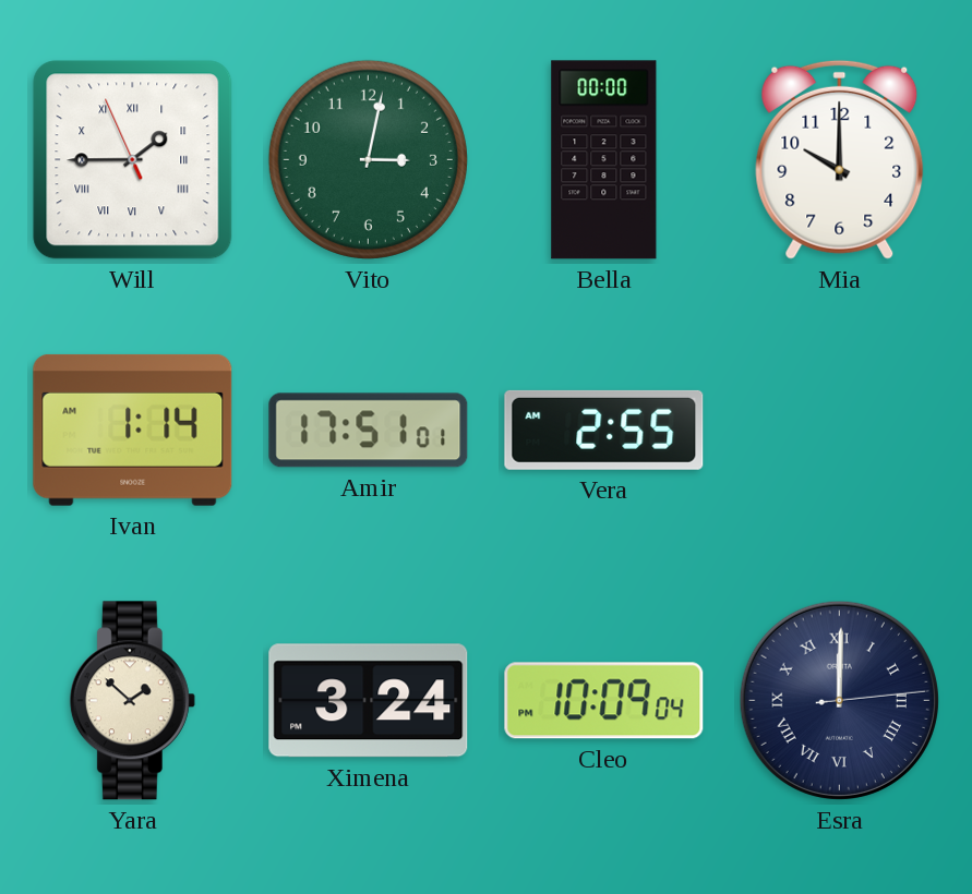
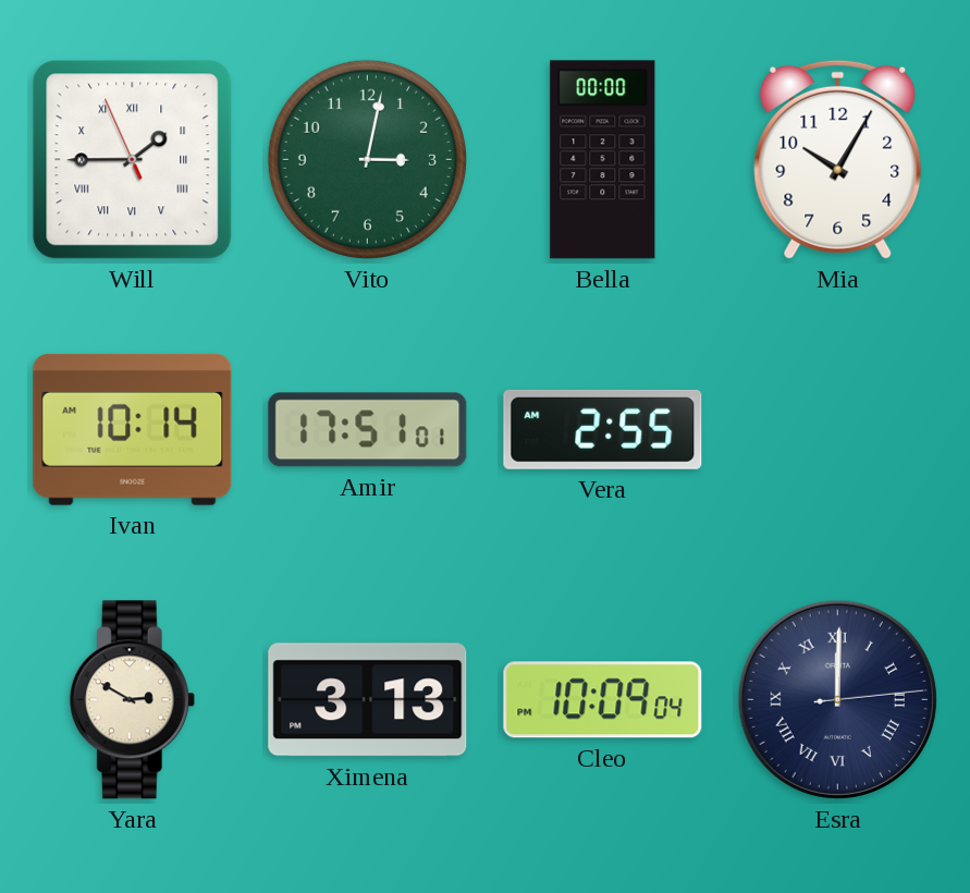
Mia: 10:00 -> 10:05
Ivan: 1:14 -> 10:14
Yara: 1:52 -> 2:50
Ximena: 3:24 -> 3:13
